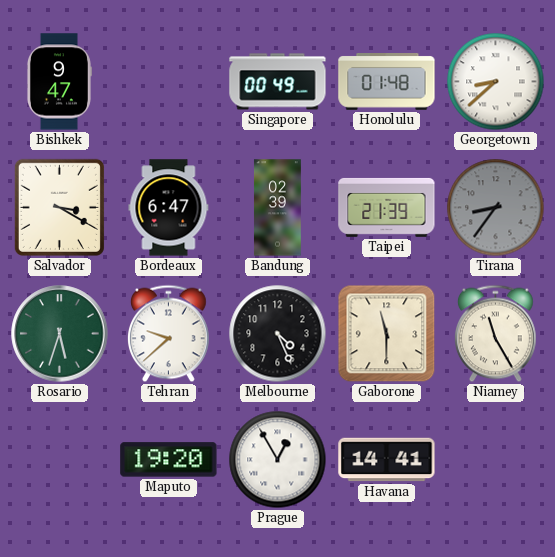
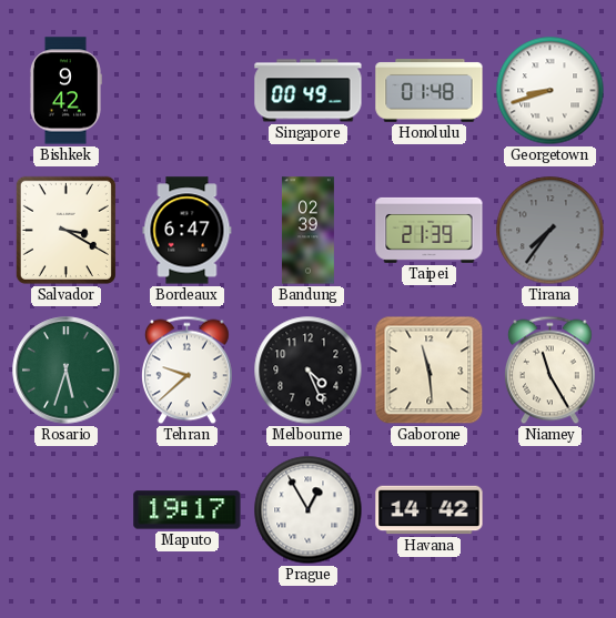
Bishkek: 9:47 -> 9:42
Georgetown: 8:38 -> 8:42
Tirana: 8:36 -> 7:36
Gaborone: 11:30 -> 11:29
Maputo: 19:20 -> 19:17
Havana: 14:41 -> 14:42
